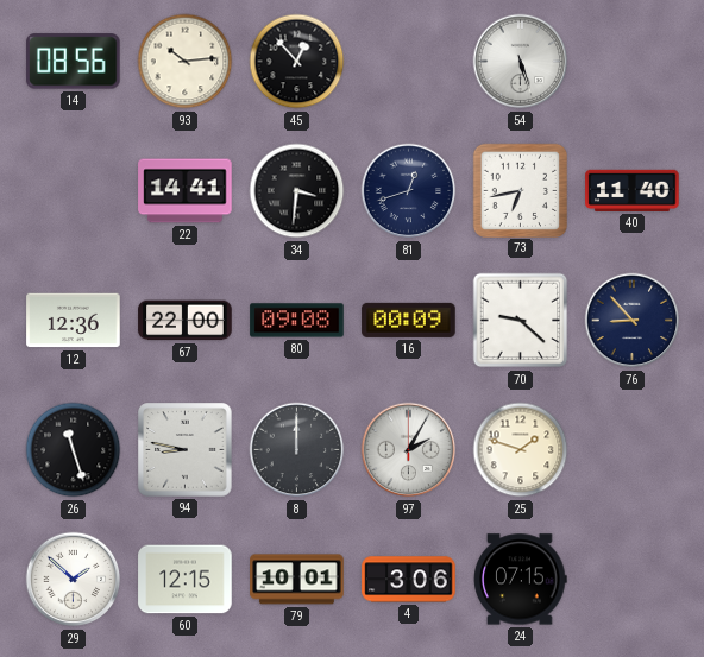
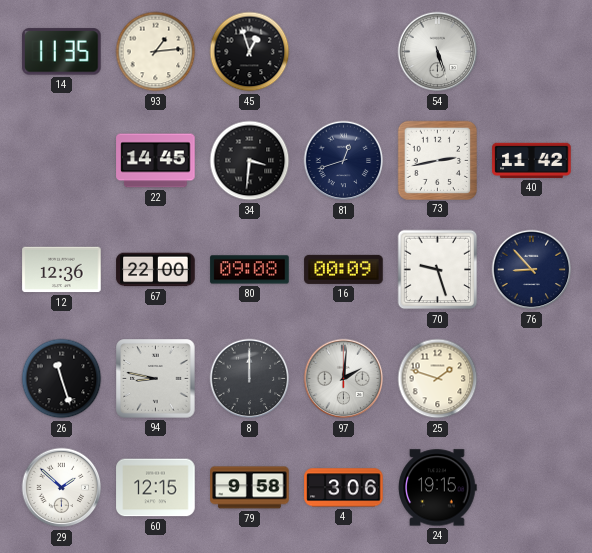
14: 08:56 -> 11:35
93: 10:14 -> 1:14
45: 12:53 -> 12:57
22: 14:41 -> 14:45
73: 6:43 -> 2:43
40: 11:40 -> 11:42
70: 9:22 -> 9:27
97: 2:05 -> 2:01
79: 10:01 -> 9:58
24: 07:15 -> 19:15
